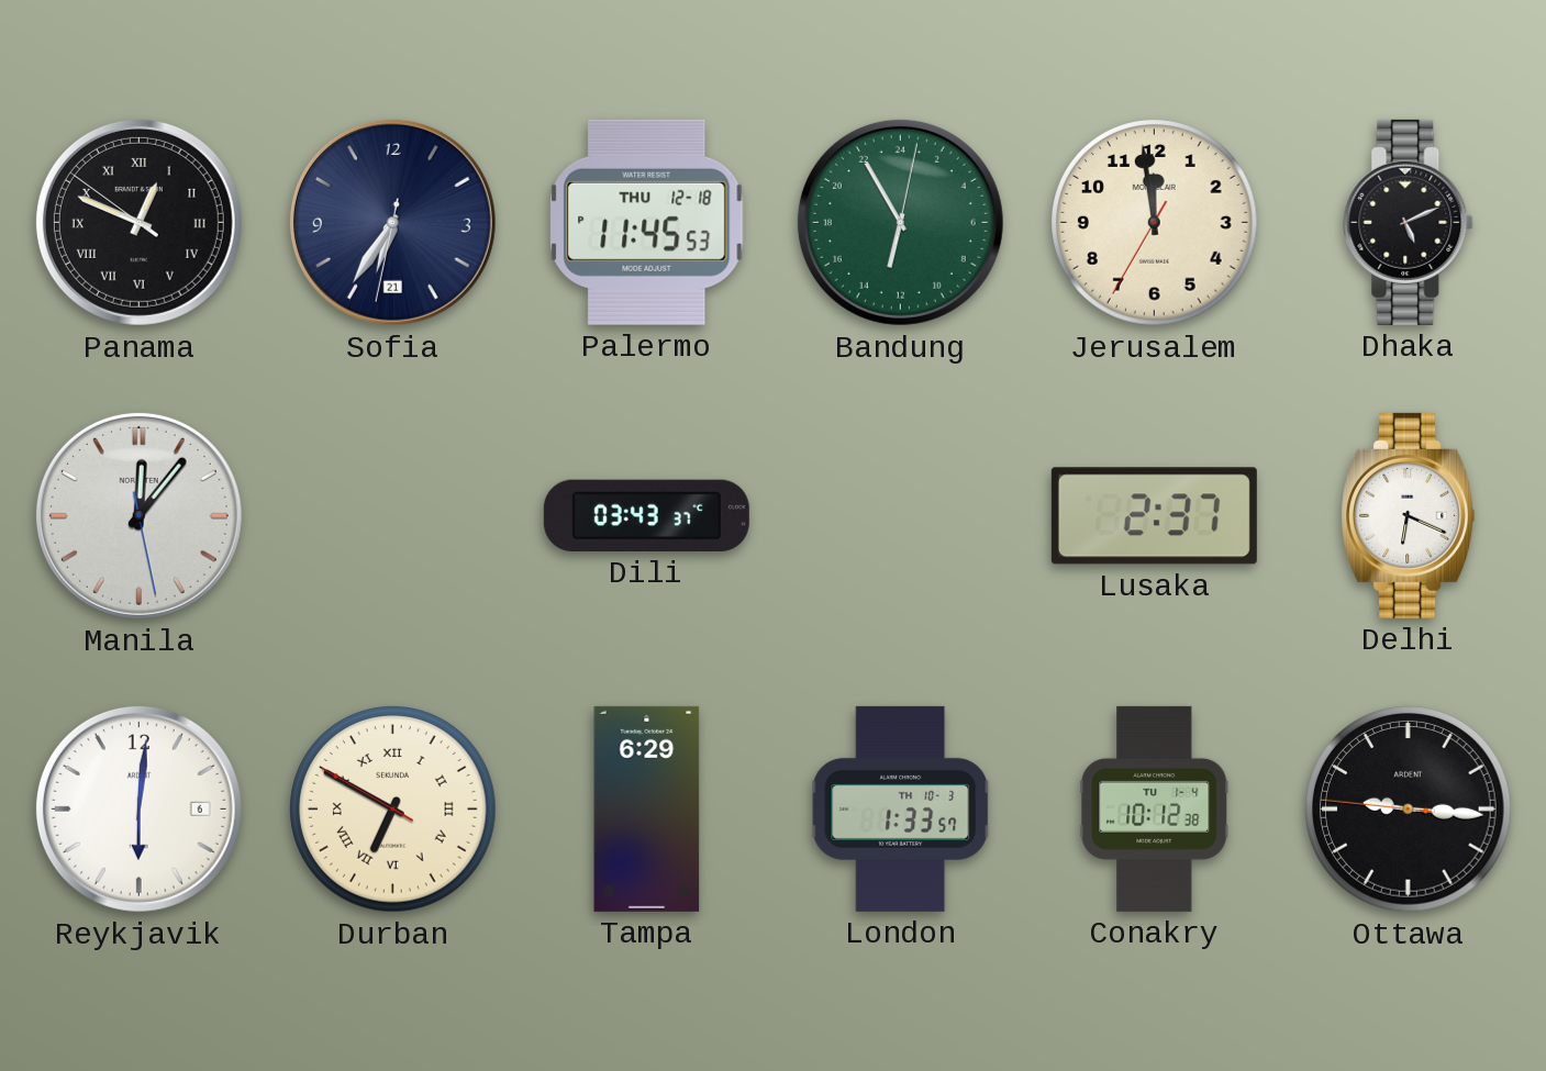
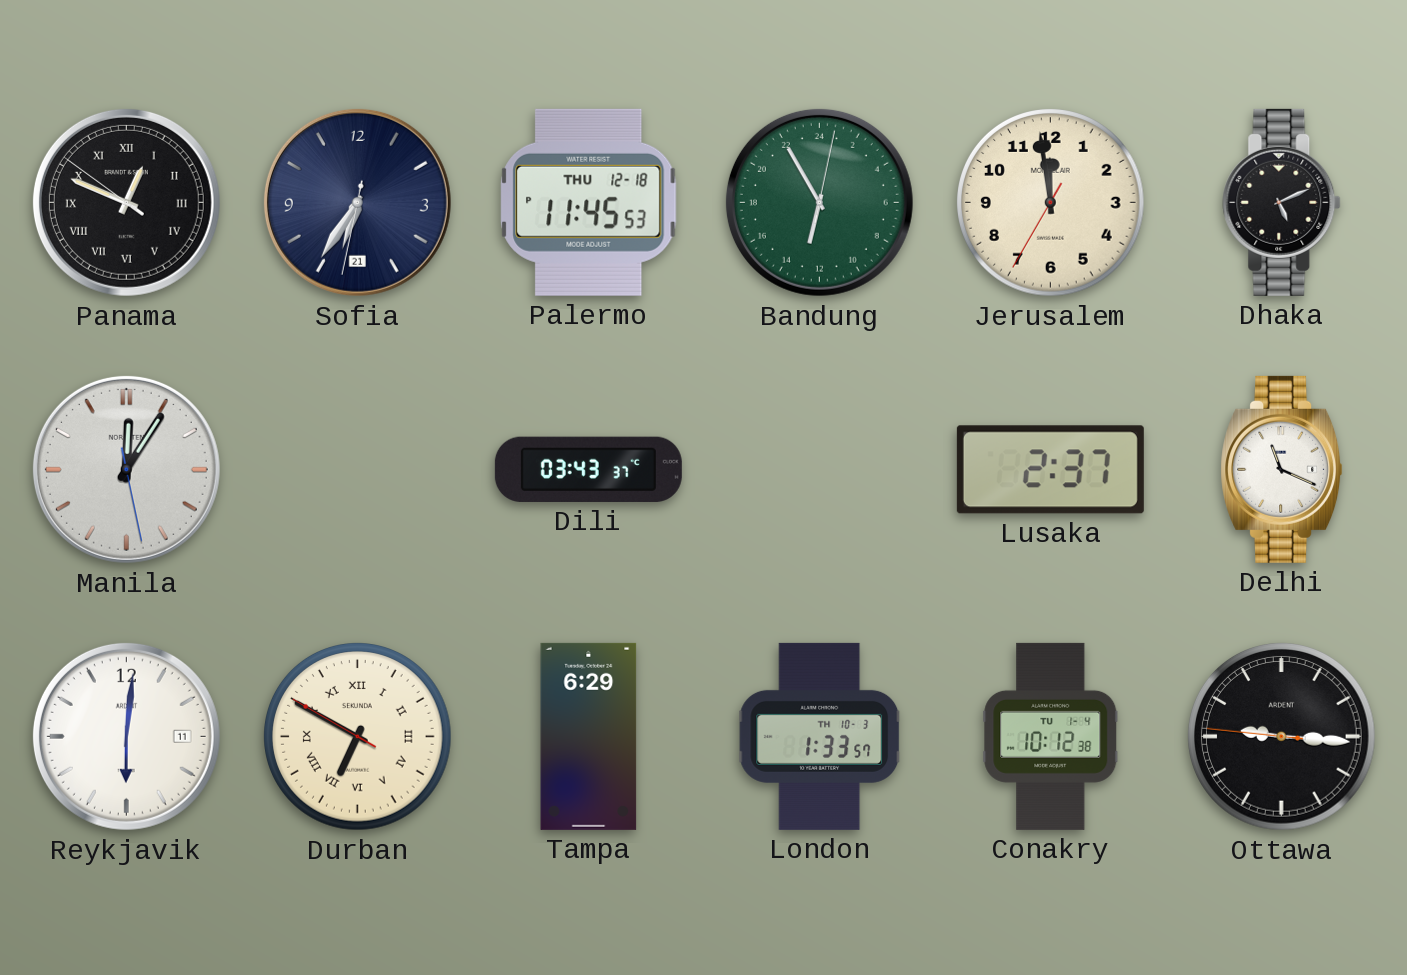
Manila: 12:06 -> 12:05
Delhi: 6:19 -> 11:19
Reykjavik date: 6 -> 11
